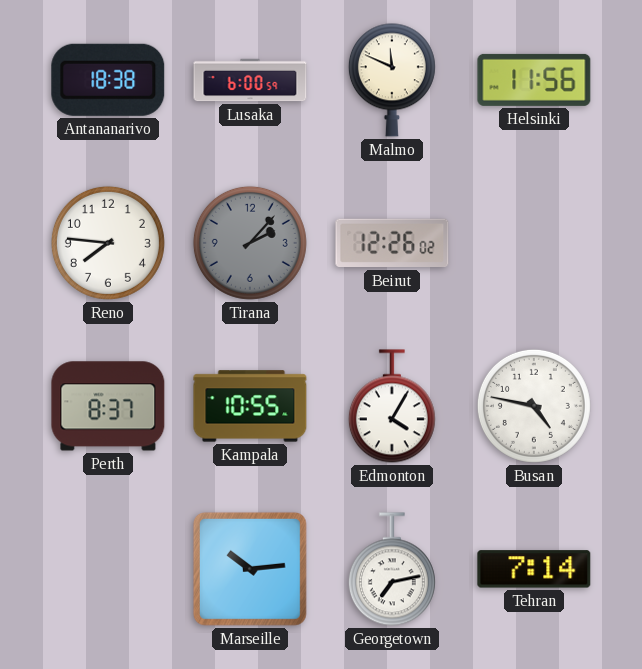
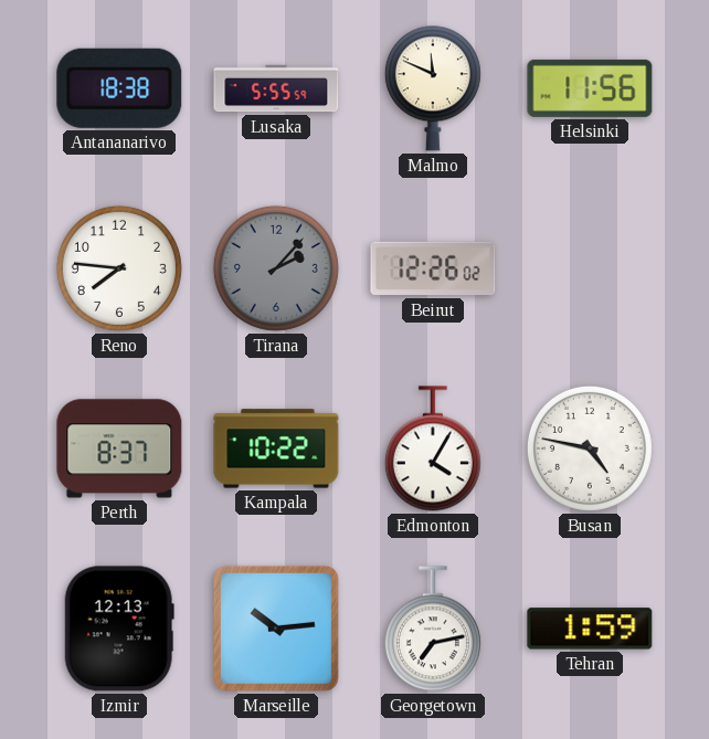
Lusaka: 6:00 -> 5:55
Kampala: 10:55 -> 10:22
Izmir: none -> 12:13
Tehran: 7:14 -> 1:59
